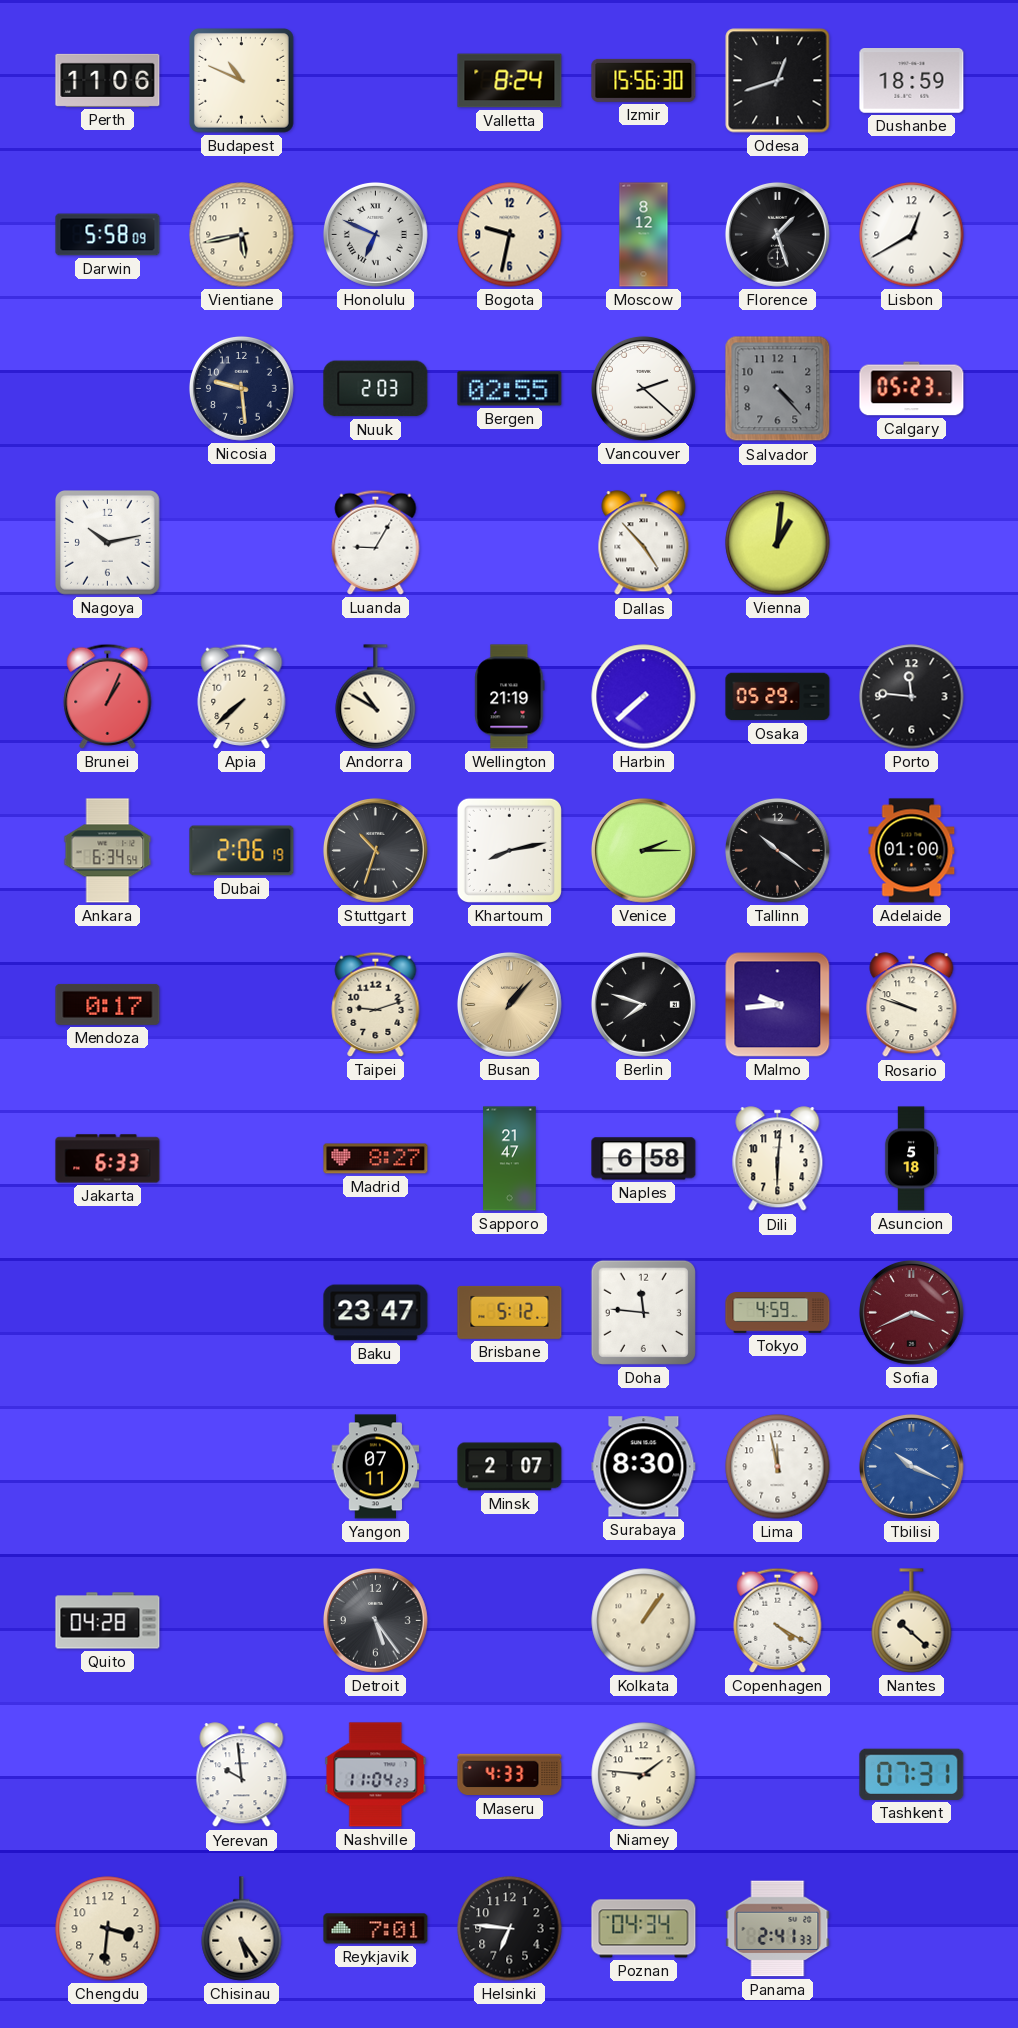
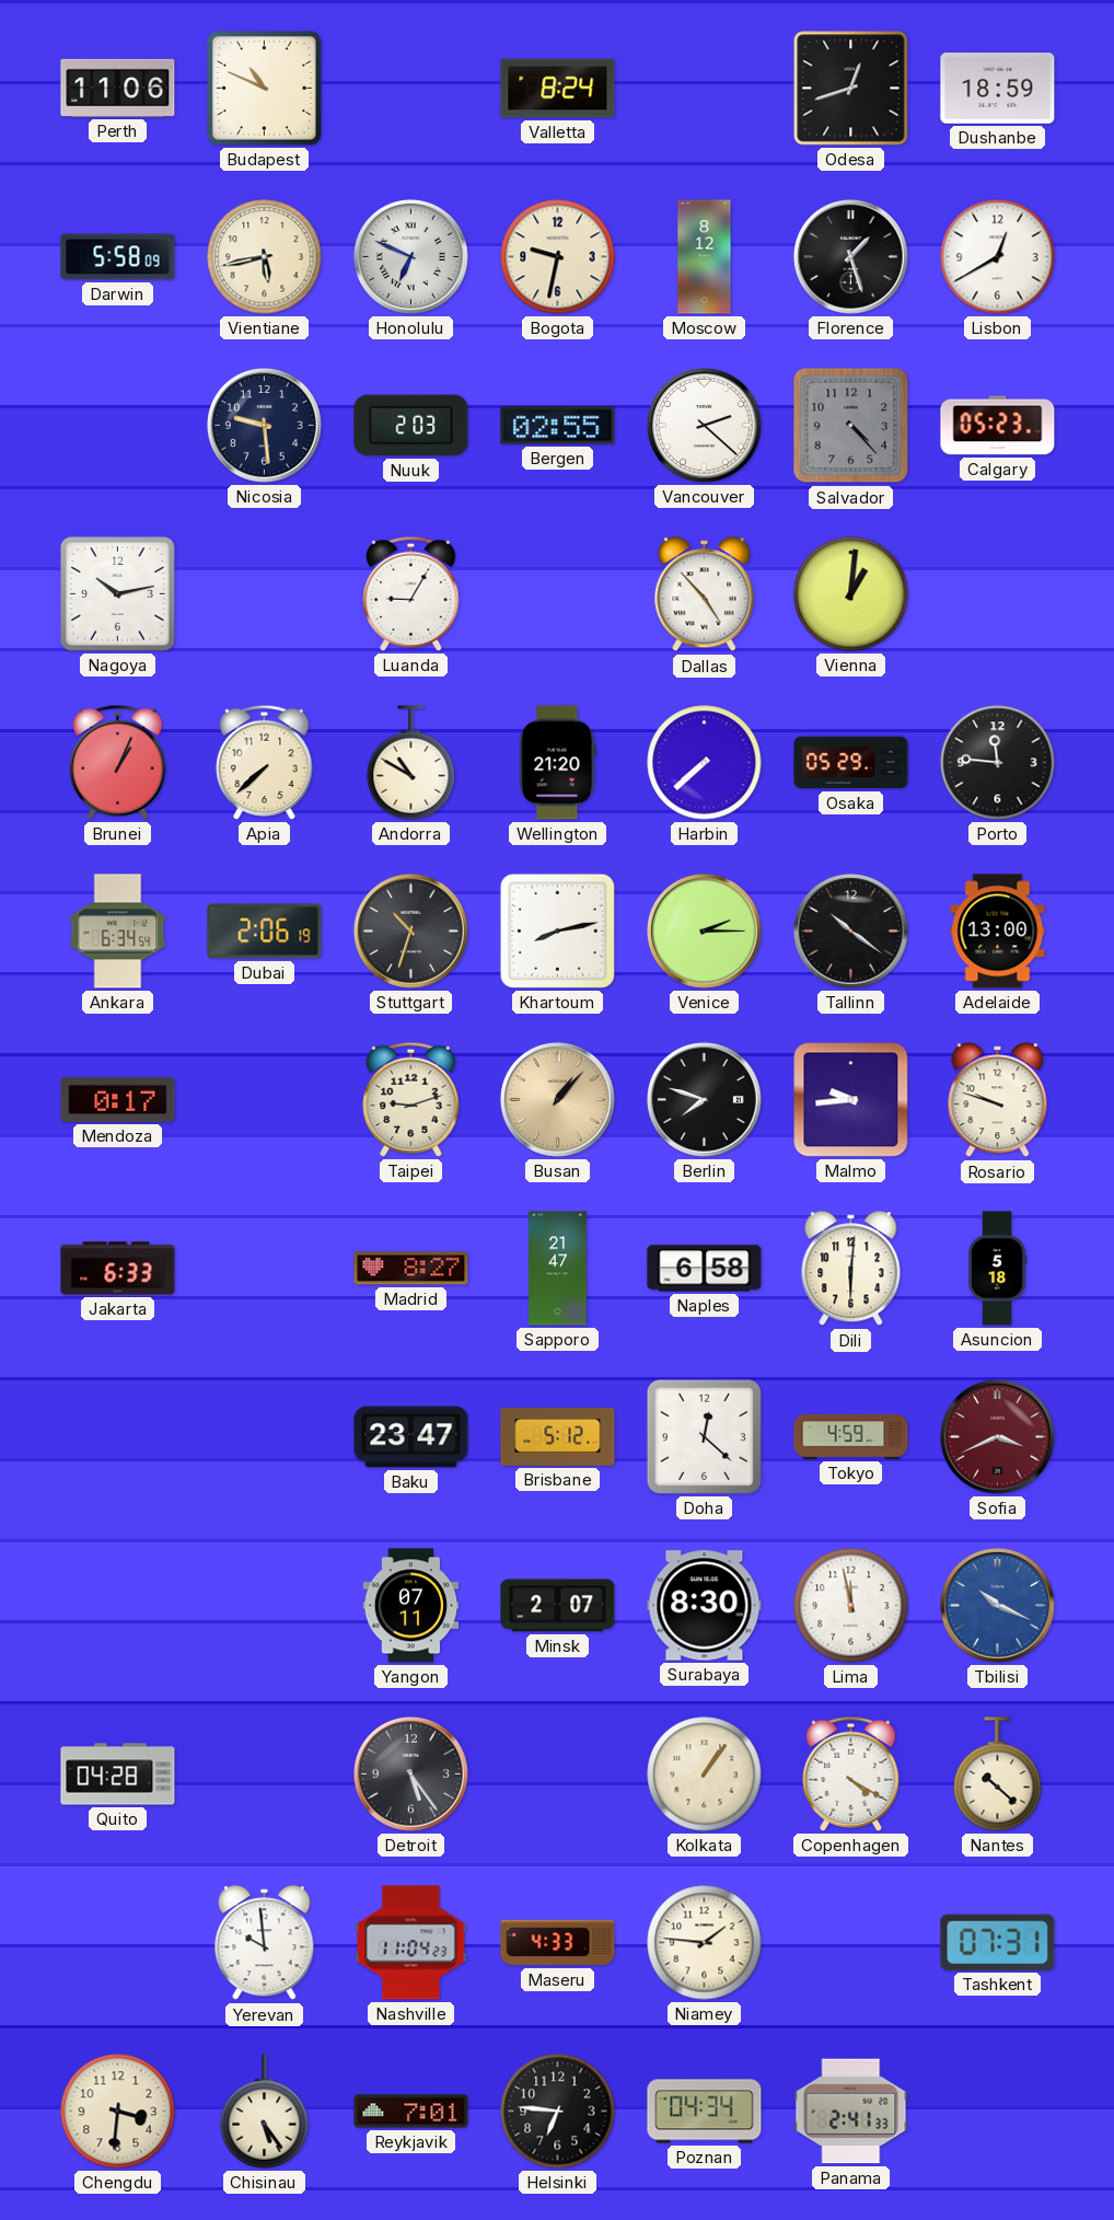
Izmir: 15:56 -> none
Wellington: 21:19 -> 21:20
Adelaide: 01:00 -> 13:00
Doha: 11:46 -> 12:22
